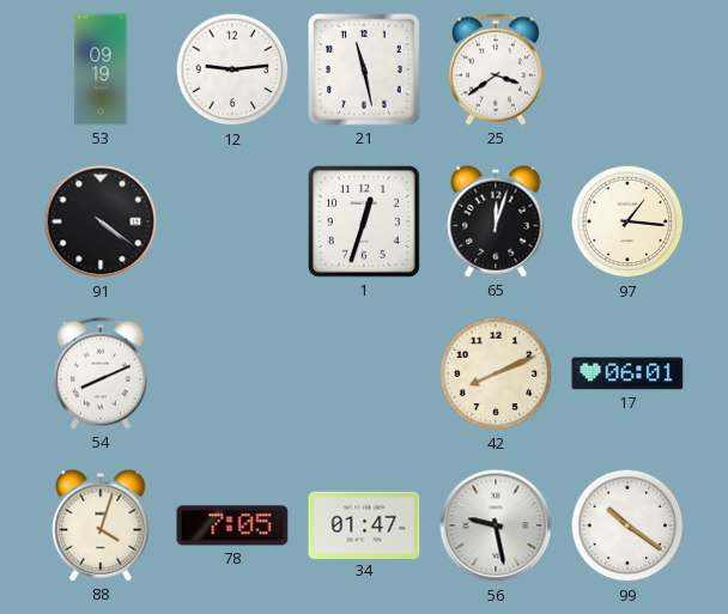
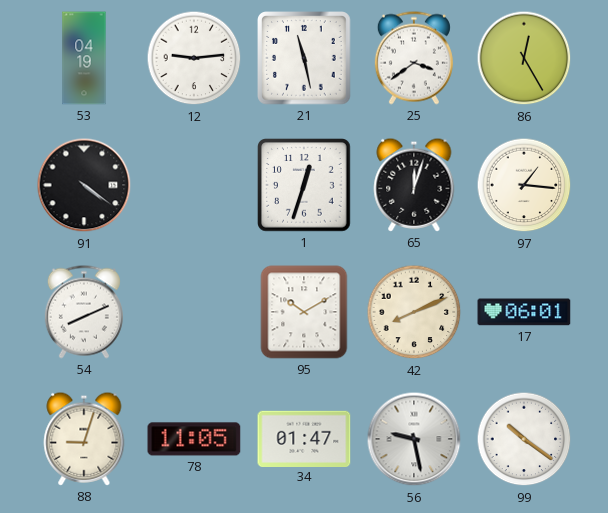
53: 09:19 -> 04:19
86: none -> 12:25
95: none -> 10:10
88: 4:03 -> 9:03
78: 7:05 -> 11:05
